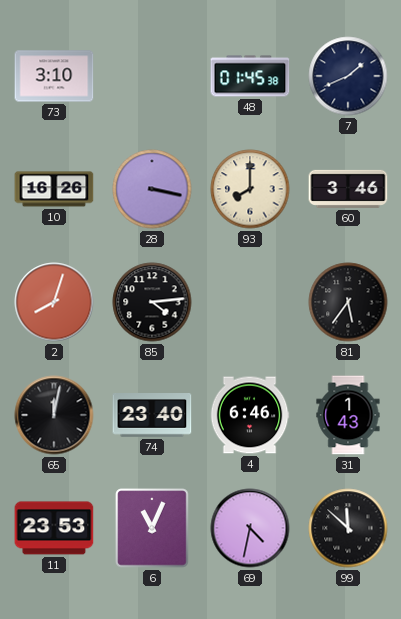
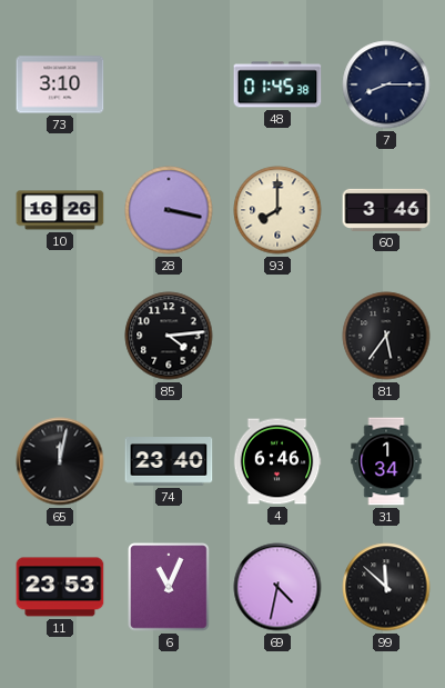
7: 1:41 -> 8:15
2: 8:03 -> none
31: 1:43 -> 1:34
